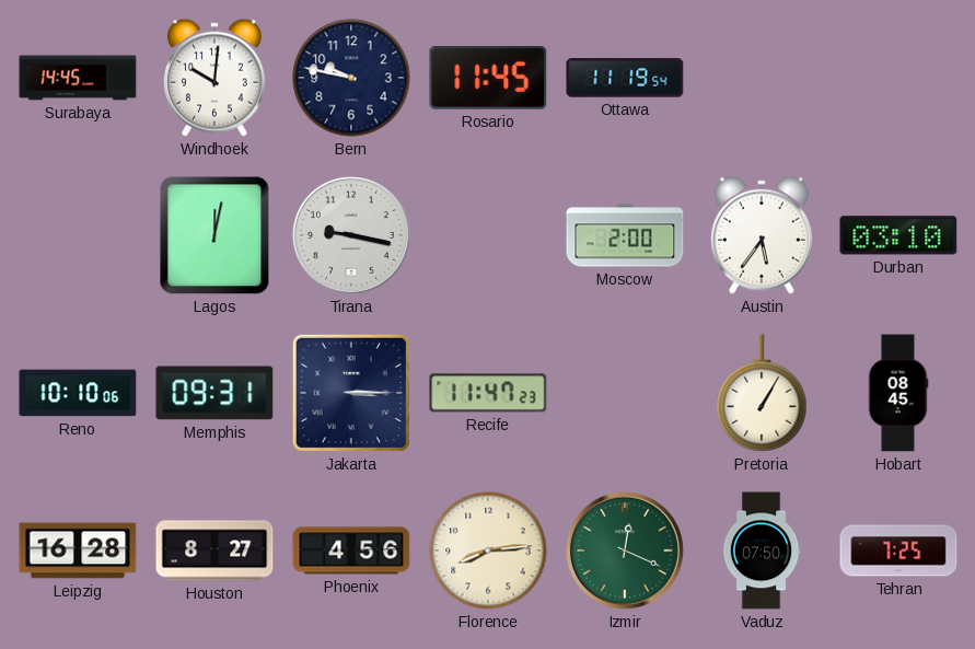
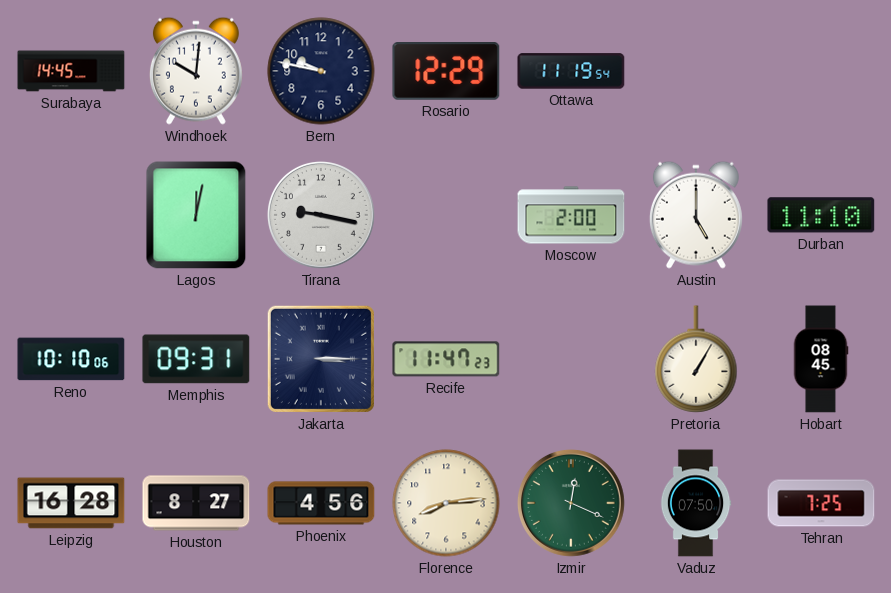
Rosario: 11:45 -> 12:29
Austin: 5:36 -> 5:00
Durban: 03:10 -> 11:10
